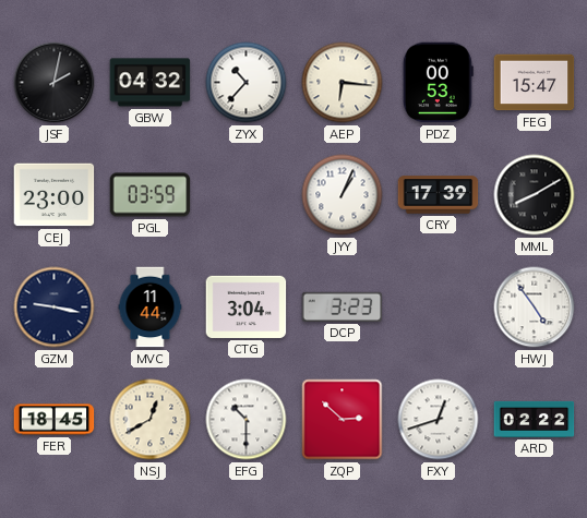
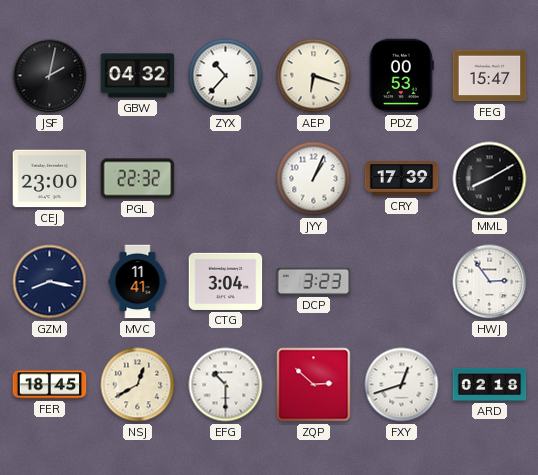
AEP: 6:16 -> 6:18
PGL: 03:59 -> 22:32
GZM: 9:17 -> 8:17
MVC: 11:44 -> 11:41
HWJ: 4:54 -> 2:54
ARD: 02:22 -> 02:18
